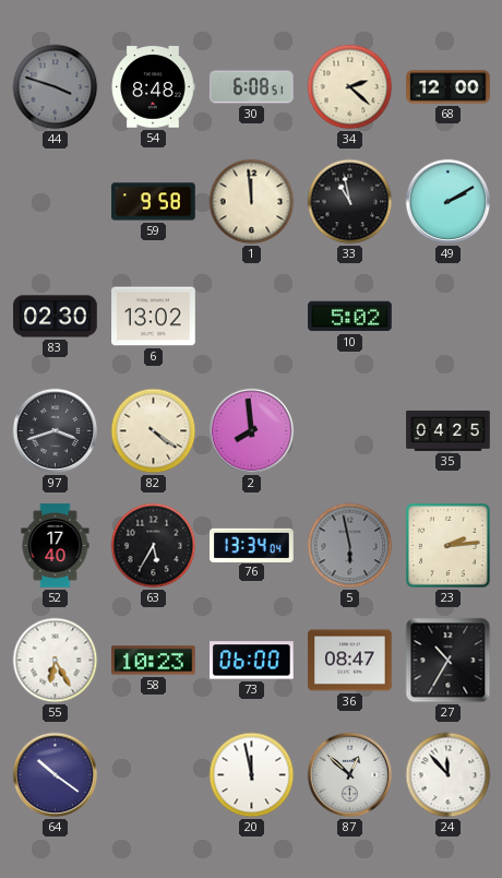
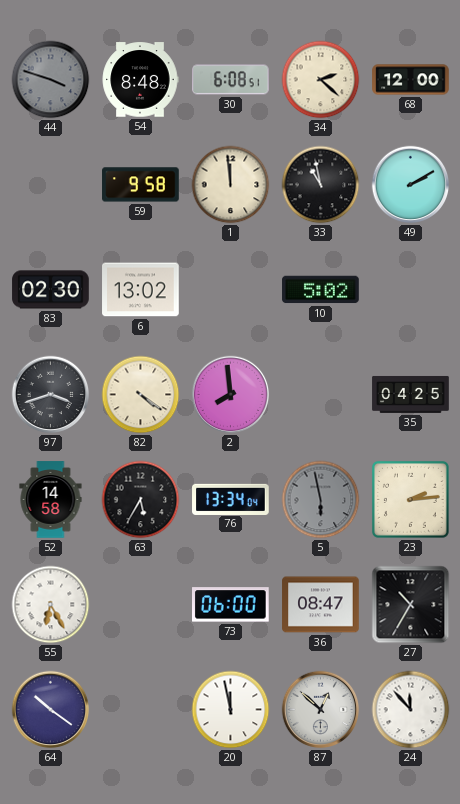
52: 17:40 -> 14:58
58: 10:23 -> none
